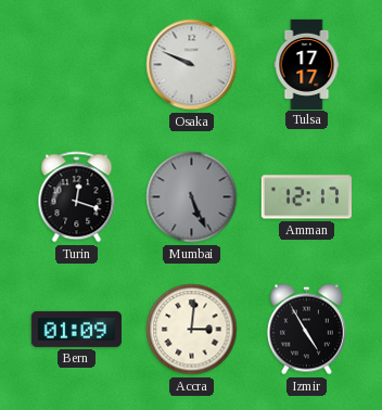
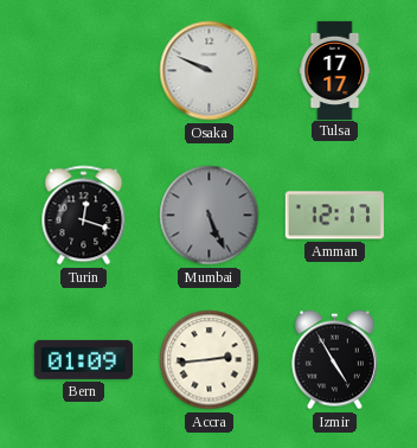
Accra: 3:01 -> 2:44
